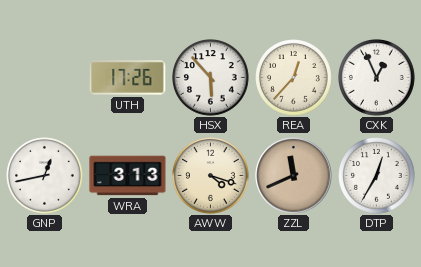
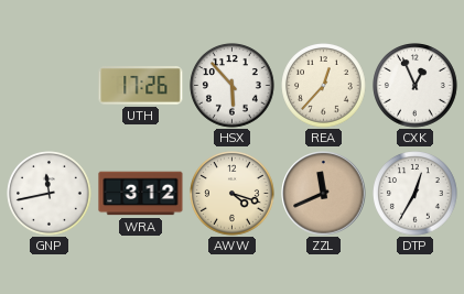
GNP: 12:43 -> 11:43
WRA: 3:13 -> 3:12
